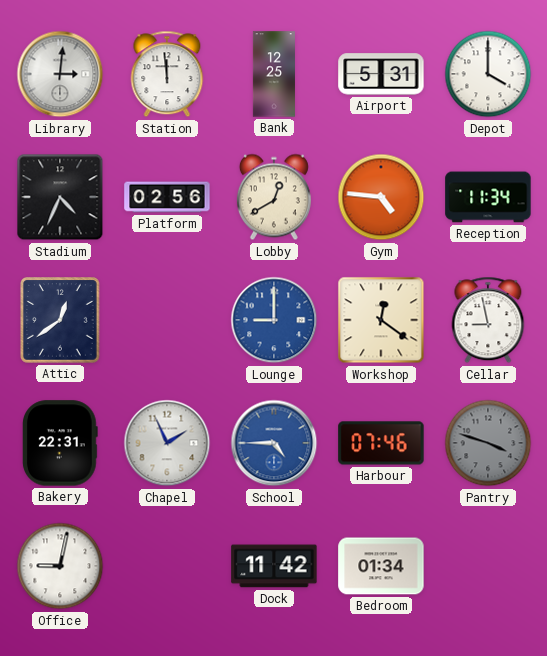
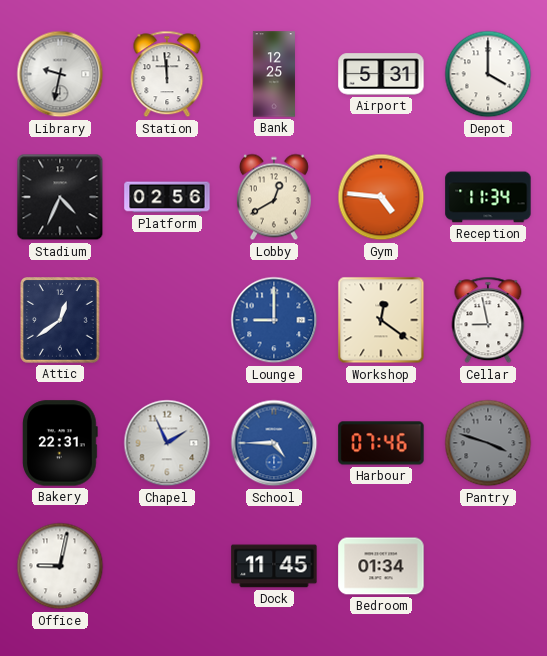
Library: 3:01 -> 9:32
Dock: 11:42 -> 11:45
